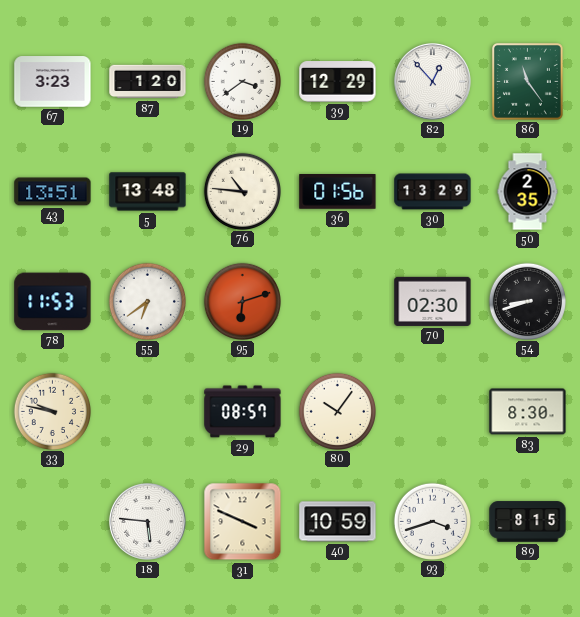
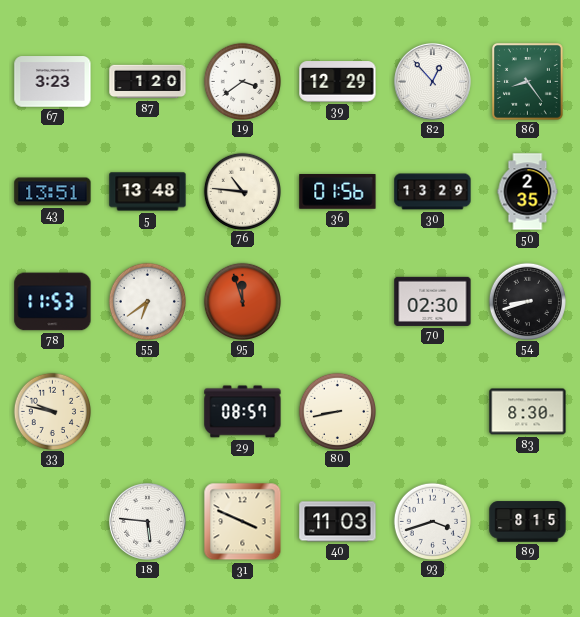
86: 11:24 -> 8:24
95: 6:12 -> 11:57
80: 10:06 -> 8:43
40: 10:59 -> 11:03
